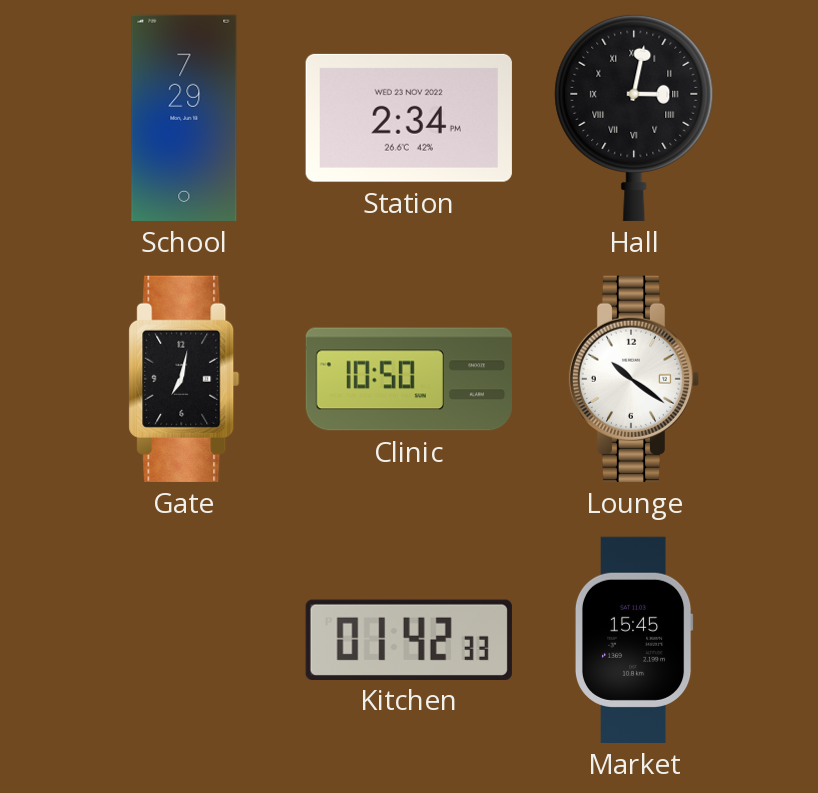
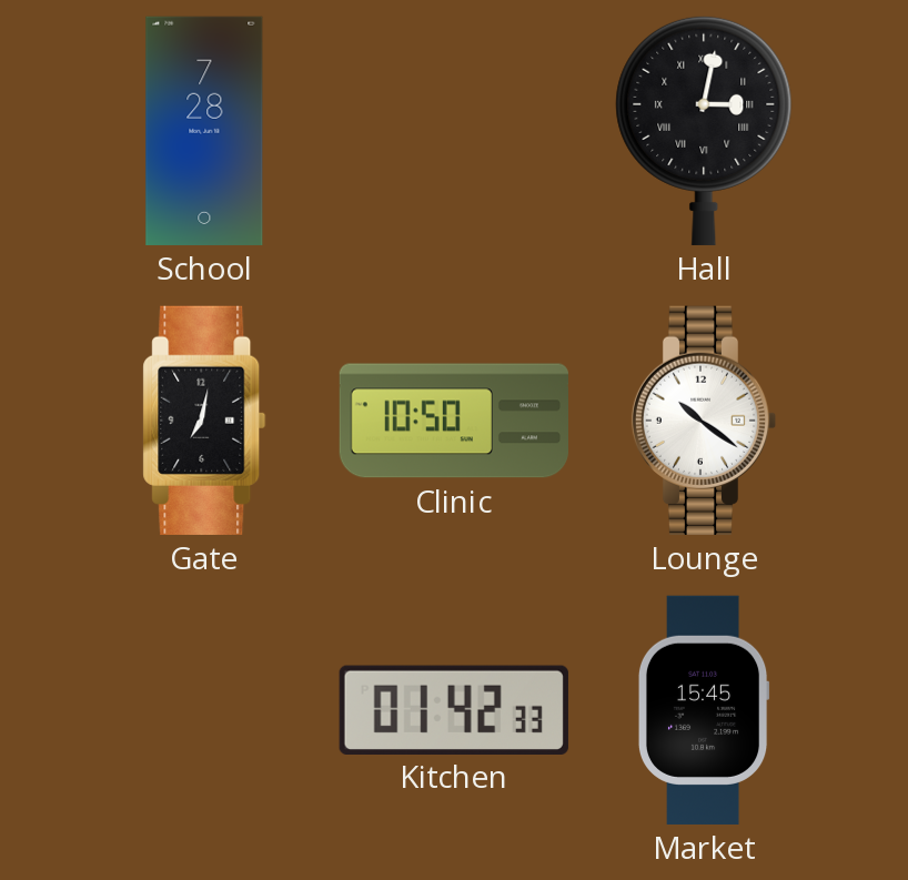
School: 7:29 -> 7:28
Station: 2:34 -> none
